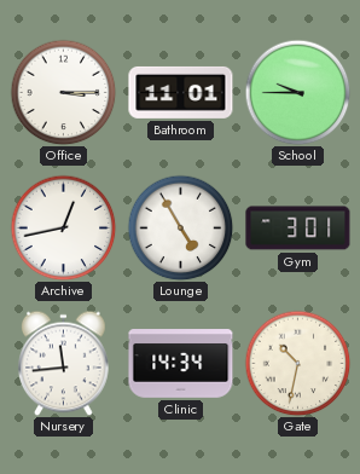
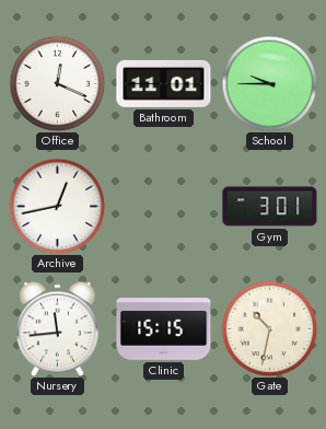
Office: 3:15 -> 12:19
Lounge: 4:55 -> none
Clinic: 14:34 -> 15:15
